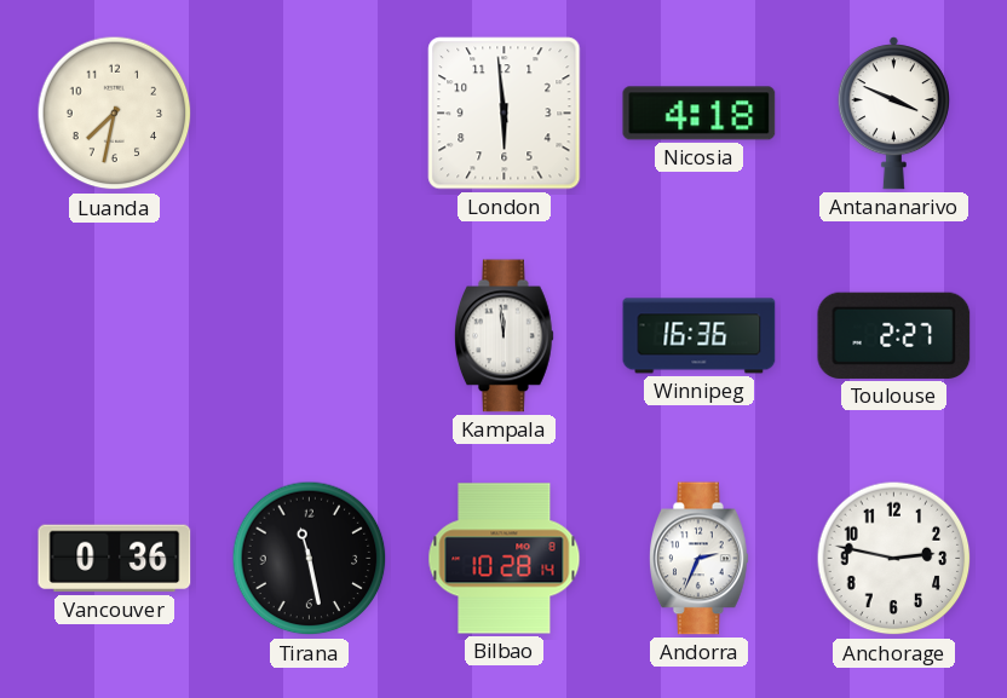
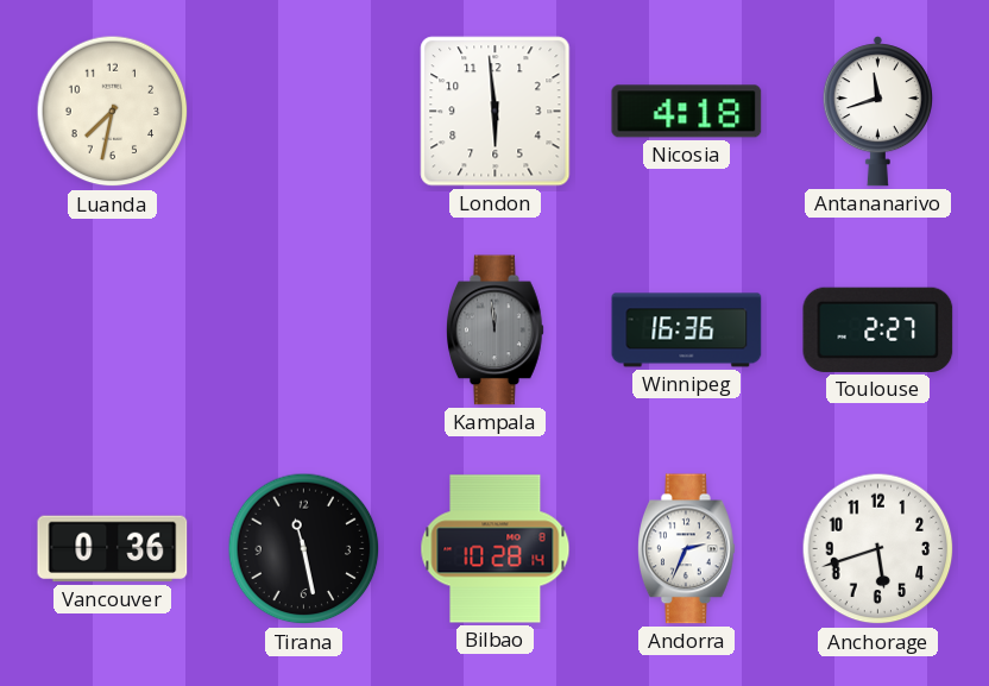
Antananarivo: 3:49 -> 11:42
Kampala dial: white -> grey
Anchorage: 2:47 -> 5:42
